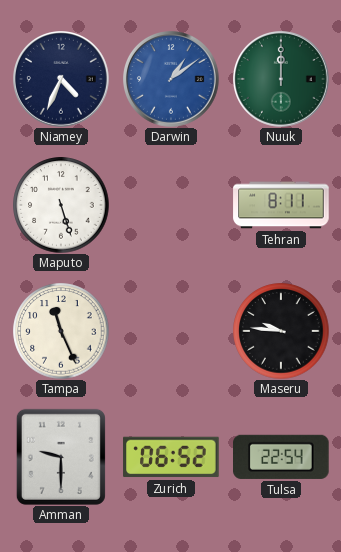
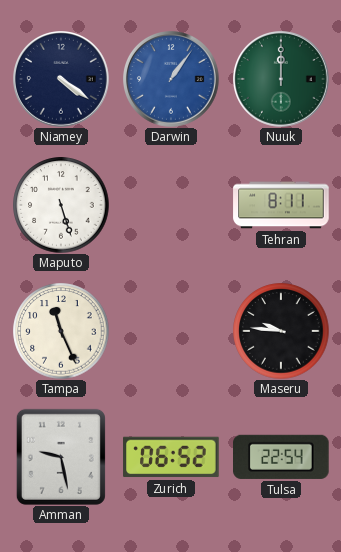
Niamey: 4:34 -> 4:21
Darwin: 1:09 -> 1:06
Amman: 9:30 -> 9:28
